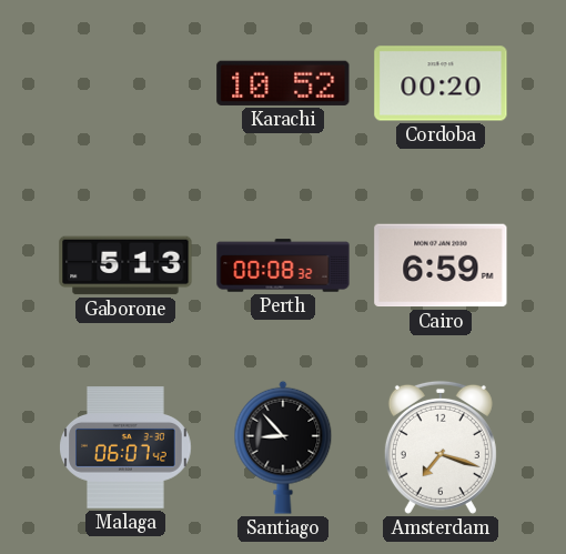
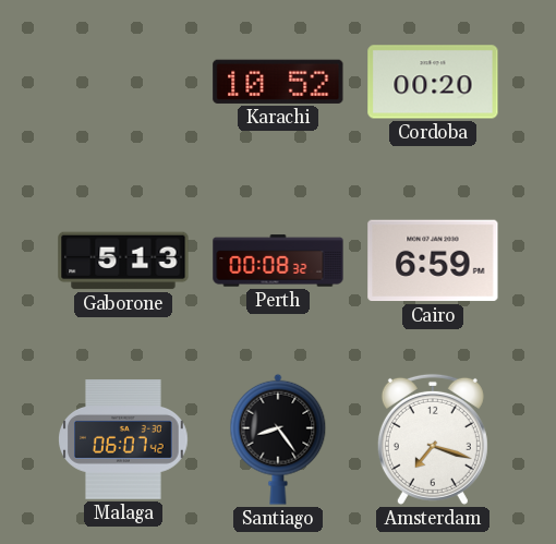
Santiago: 8:53 -> 8:24
